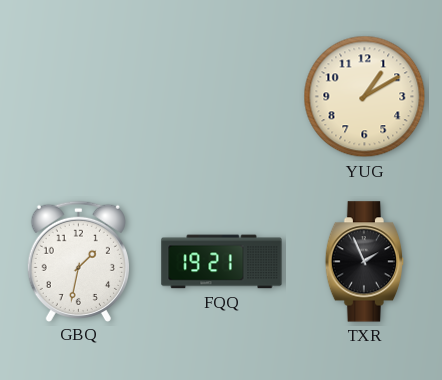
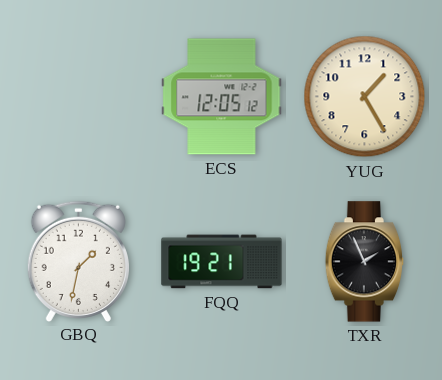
ECS: none -> 12:05
YUG: 1:10 -> 1:25
